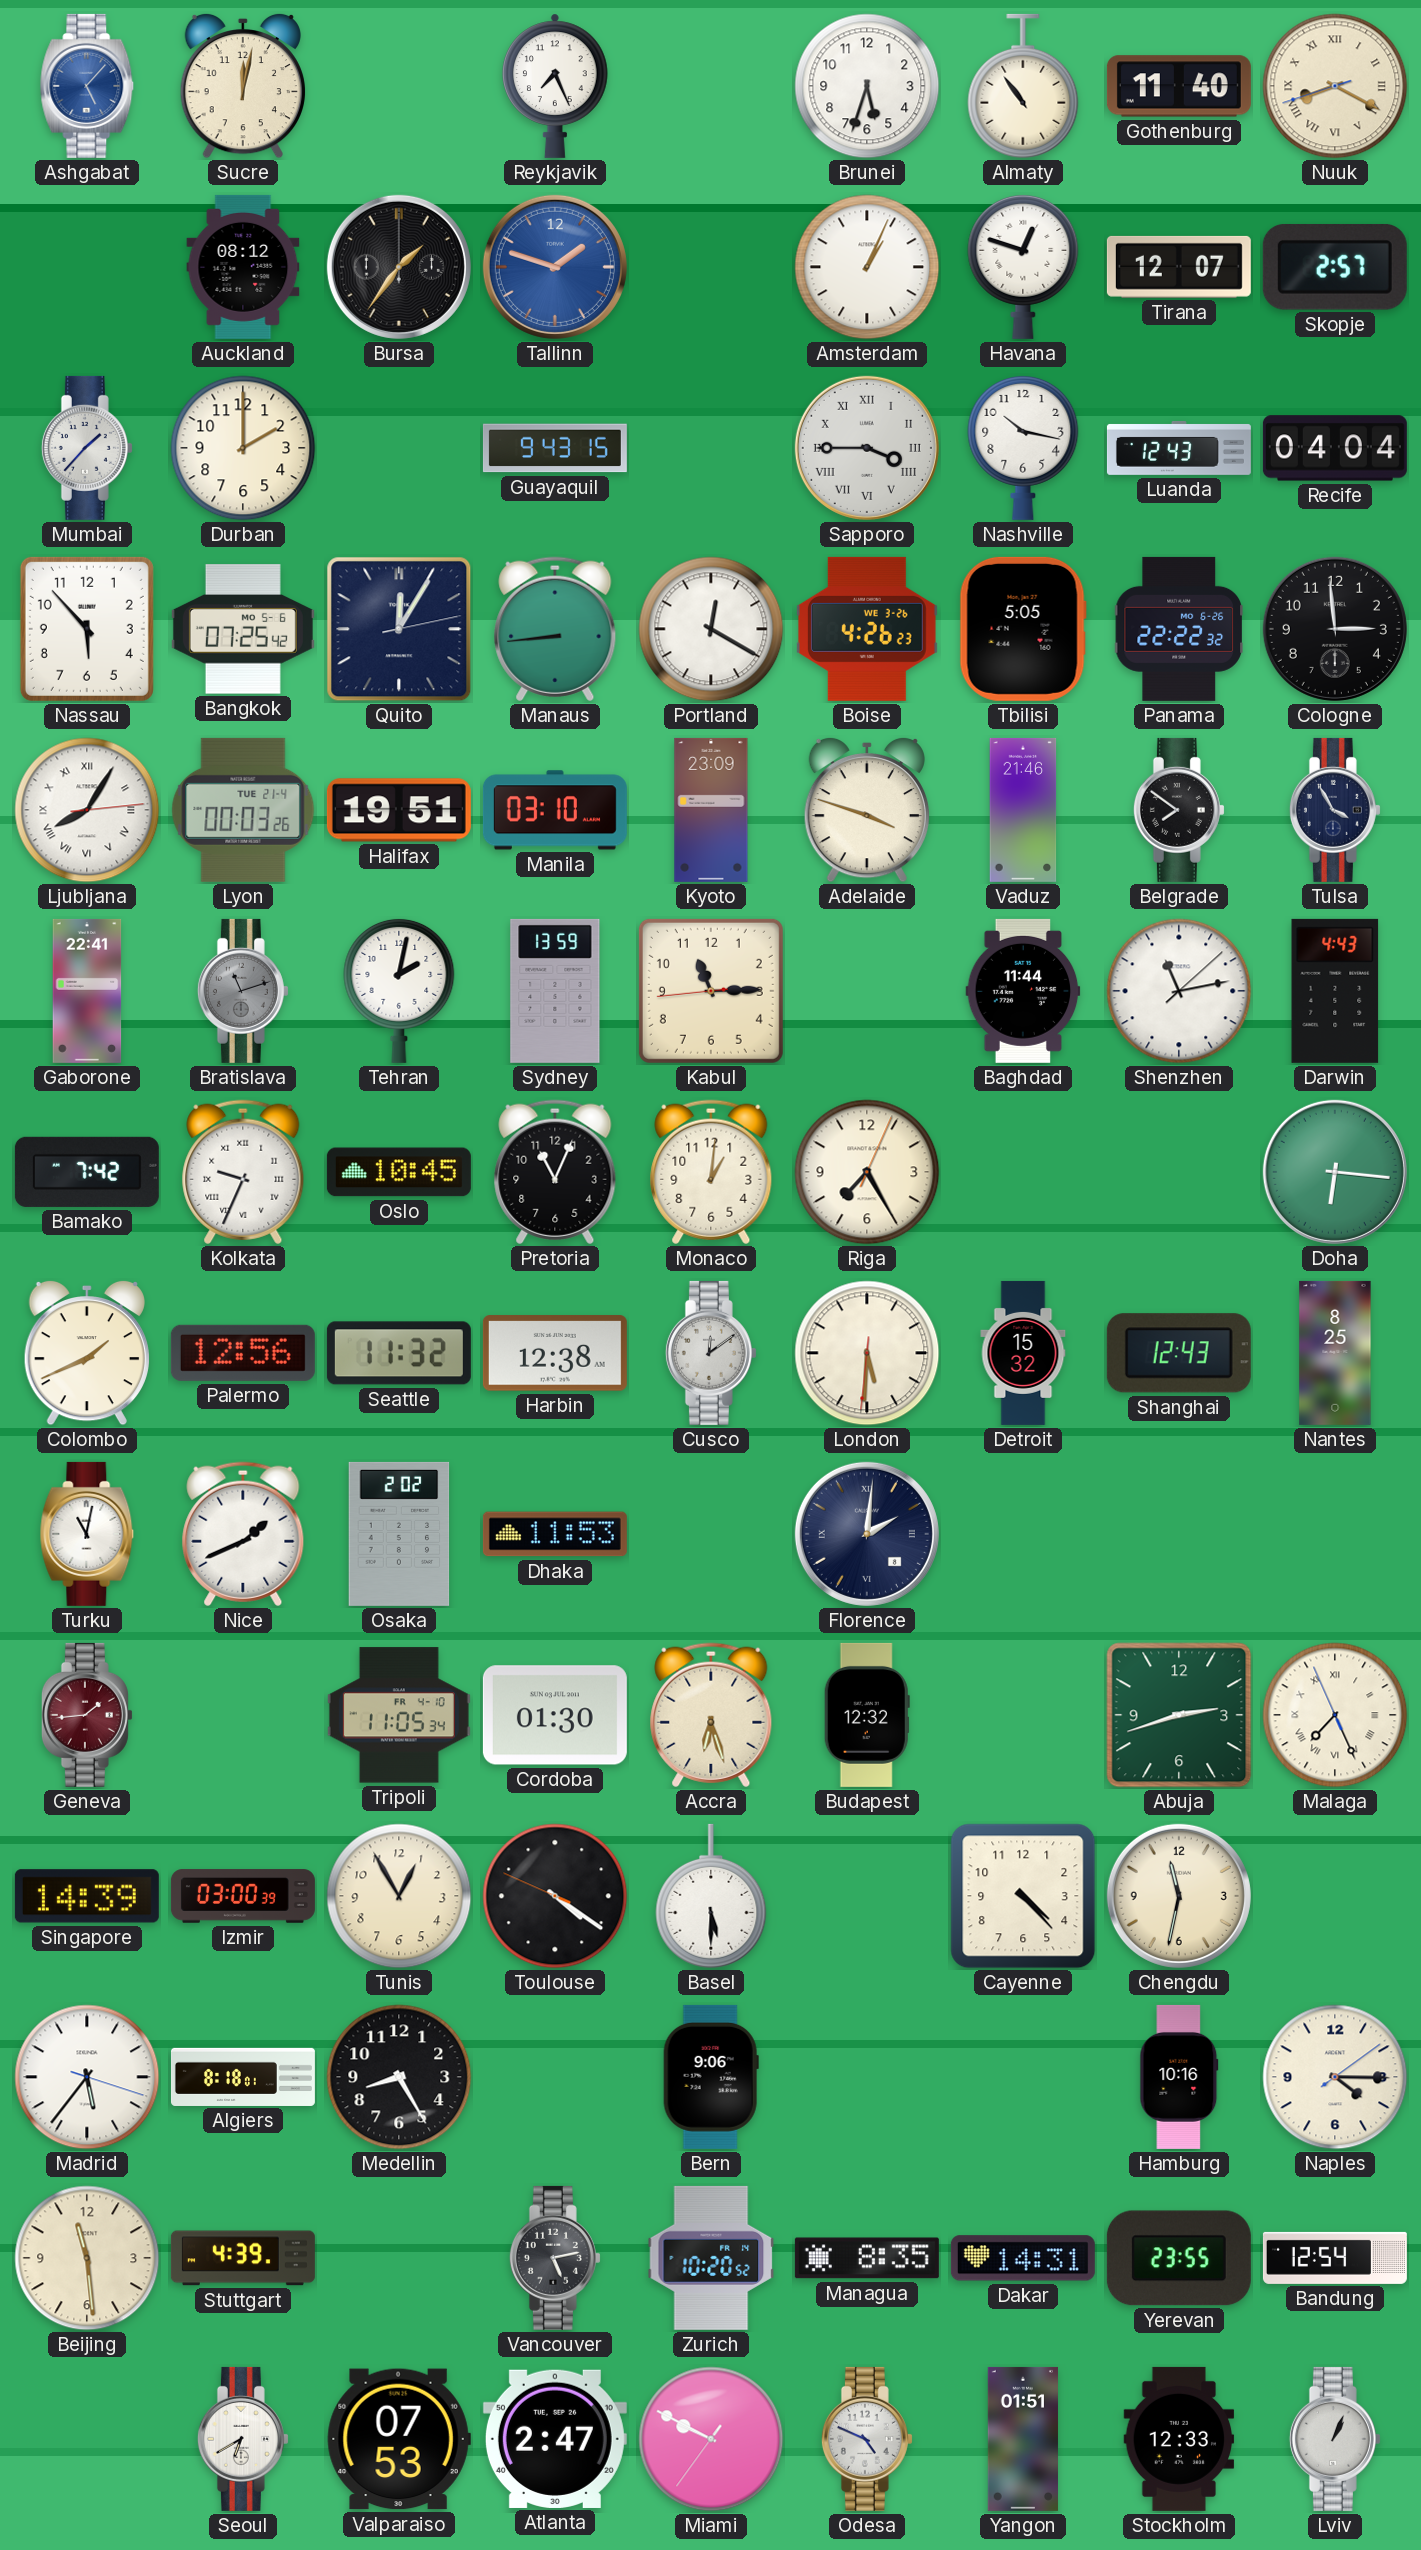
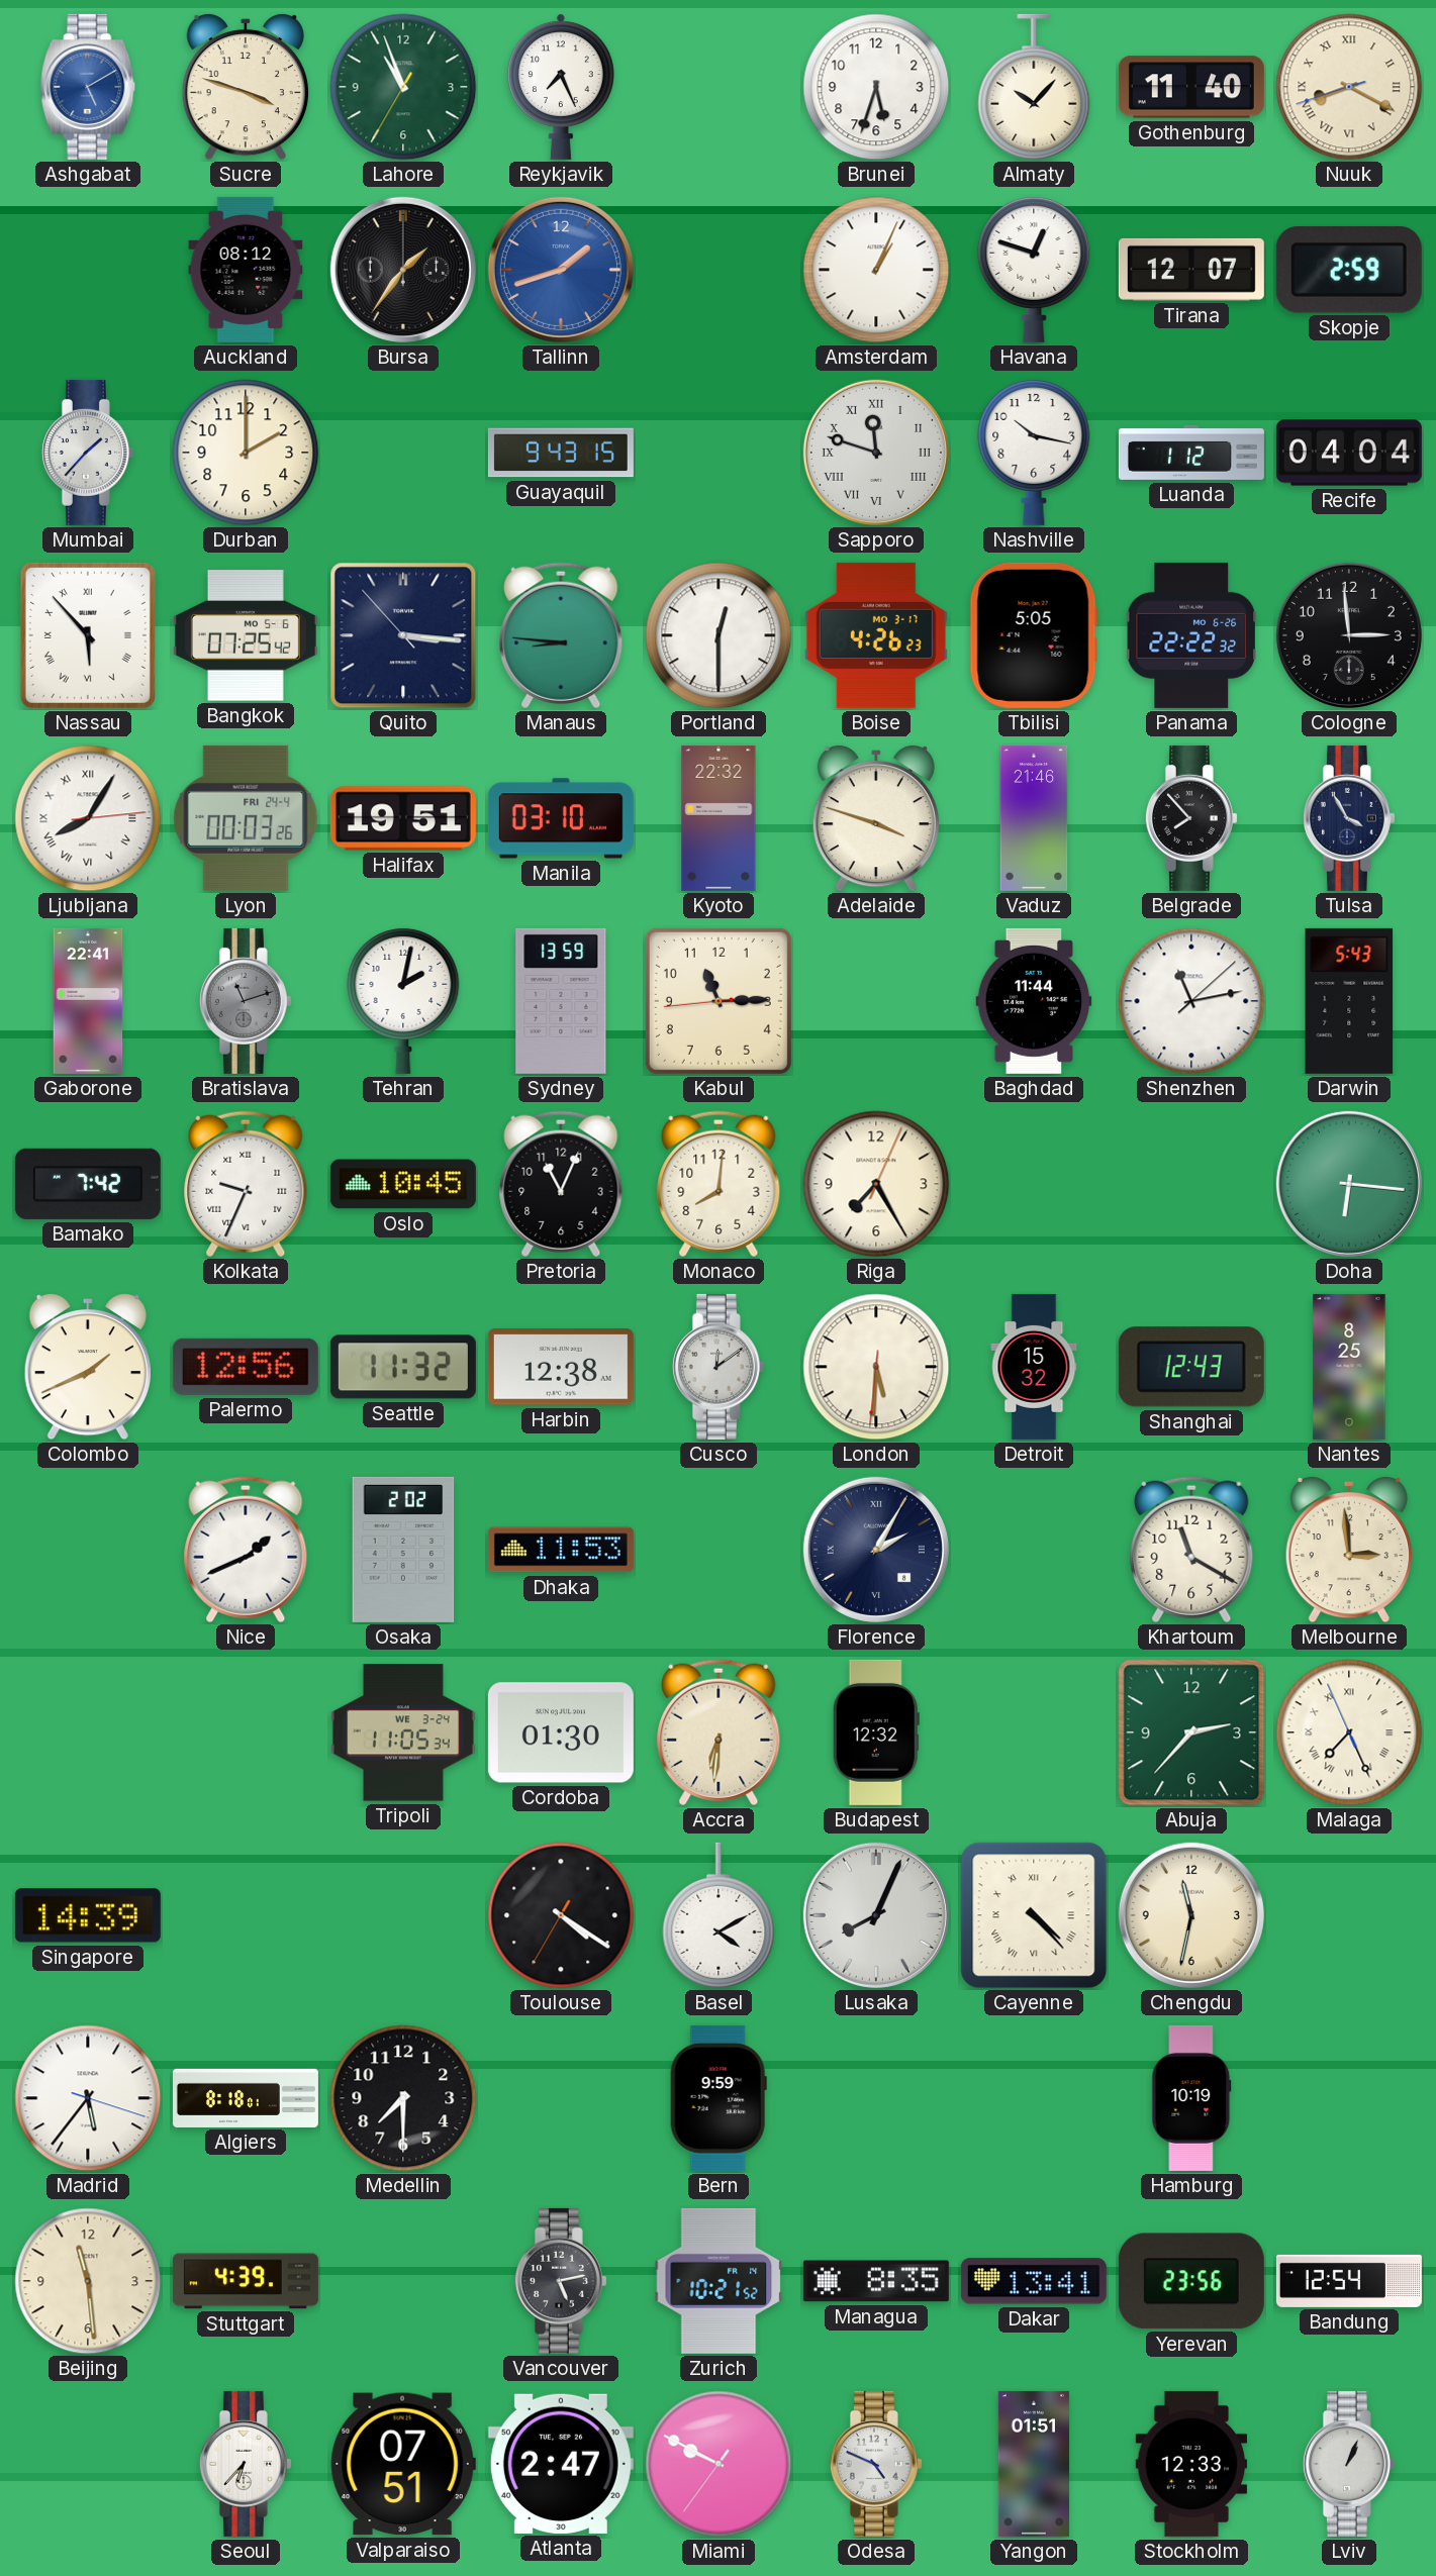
Ashgabat: 5:07 -> 5:10
Sucre: 12:02 -> 3:48
Lahore: none -> 10:56
Almaty: 10:54 -> 10:07
Tallinn: 1:48 -> 1:42
Skopje: 2:57 -> 2:59
Sapporo: 3:45 -> 11:48
Luanda: 12:43 -> 1:12
Nassau numerals: Arabic -> Roman
Quito: 12:05 -> 3:15
Manaus: 8:44 -> 8:46
Portland: 12:20 -> 12:30
Boise date: WE 3-26 -> MO 3-17
Lyon date: TUE 21-4 -> FRI 24-4
Kyoto: 23:09 -> 22:32
Belgrade: 7:51 -> 7:53
Darwin: 4:43 -> 5:43
Monaco: 1:01 -> 8:01
Turku: 11:02 -> none
Florence: 2:01 -> 2:05
Khartoum: none -> 11:20
Melbourne: none -> 2:59
Geneva: 1:44 -> none
Tripoli date: FR 4-10 -> WE 3-24
Accra: 6:27 -> 6:31
Abuja: 2:42 -> 2:37
Izmir: 03:00 -> none
Tunis: 12:55 -> none
Toulouse: 4:20:49 -> 4:20:35
Basel: 5:30 -> 4:10
Lusaka: none -> 8:04
Cayenne numerals: Arabic -> Roman
Medellin: 8:25 -> 7:30
Bern: 9:06 -> 9:59
Hamburg: 10:16 -> 10:19
Naples: 4:15 -> none
Zurich: 10:20 -> 10:21
Dakar: 14:31 -> 13:41
Yerevan: 23:55 -> 23:56
Seoul: 6:40 -> 6:37
Valparaiso: 07:53 -> 07:51
